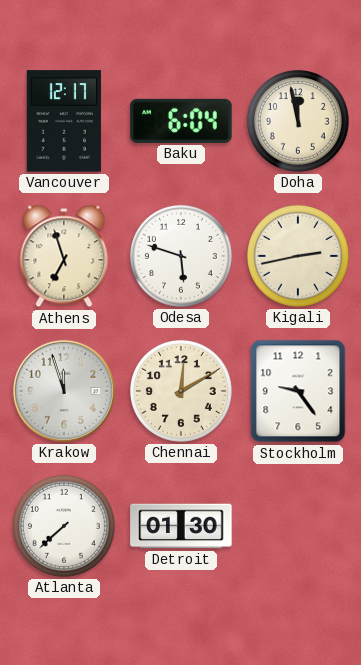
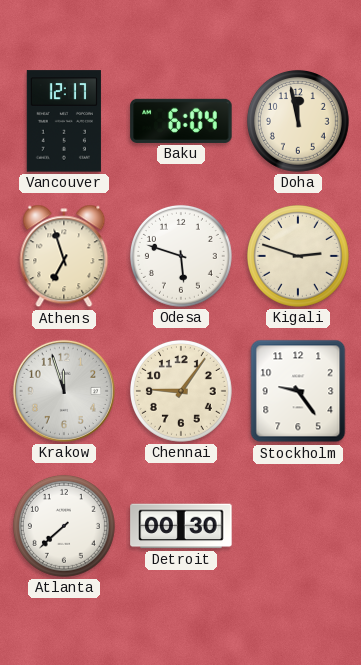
Kigali: 2:43 -> 2:48
Chennai: 12:10 -> 9:06
Detroit: 01:30 -> 00:30
